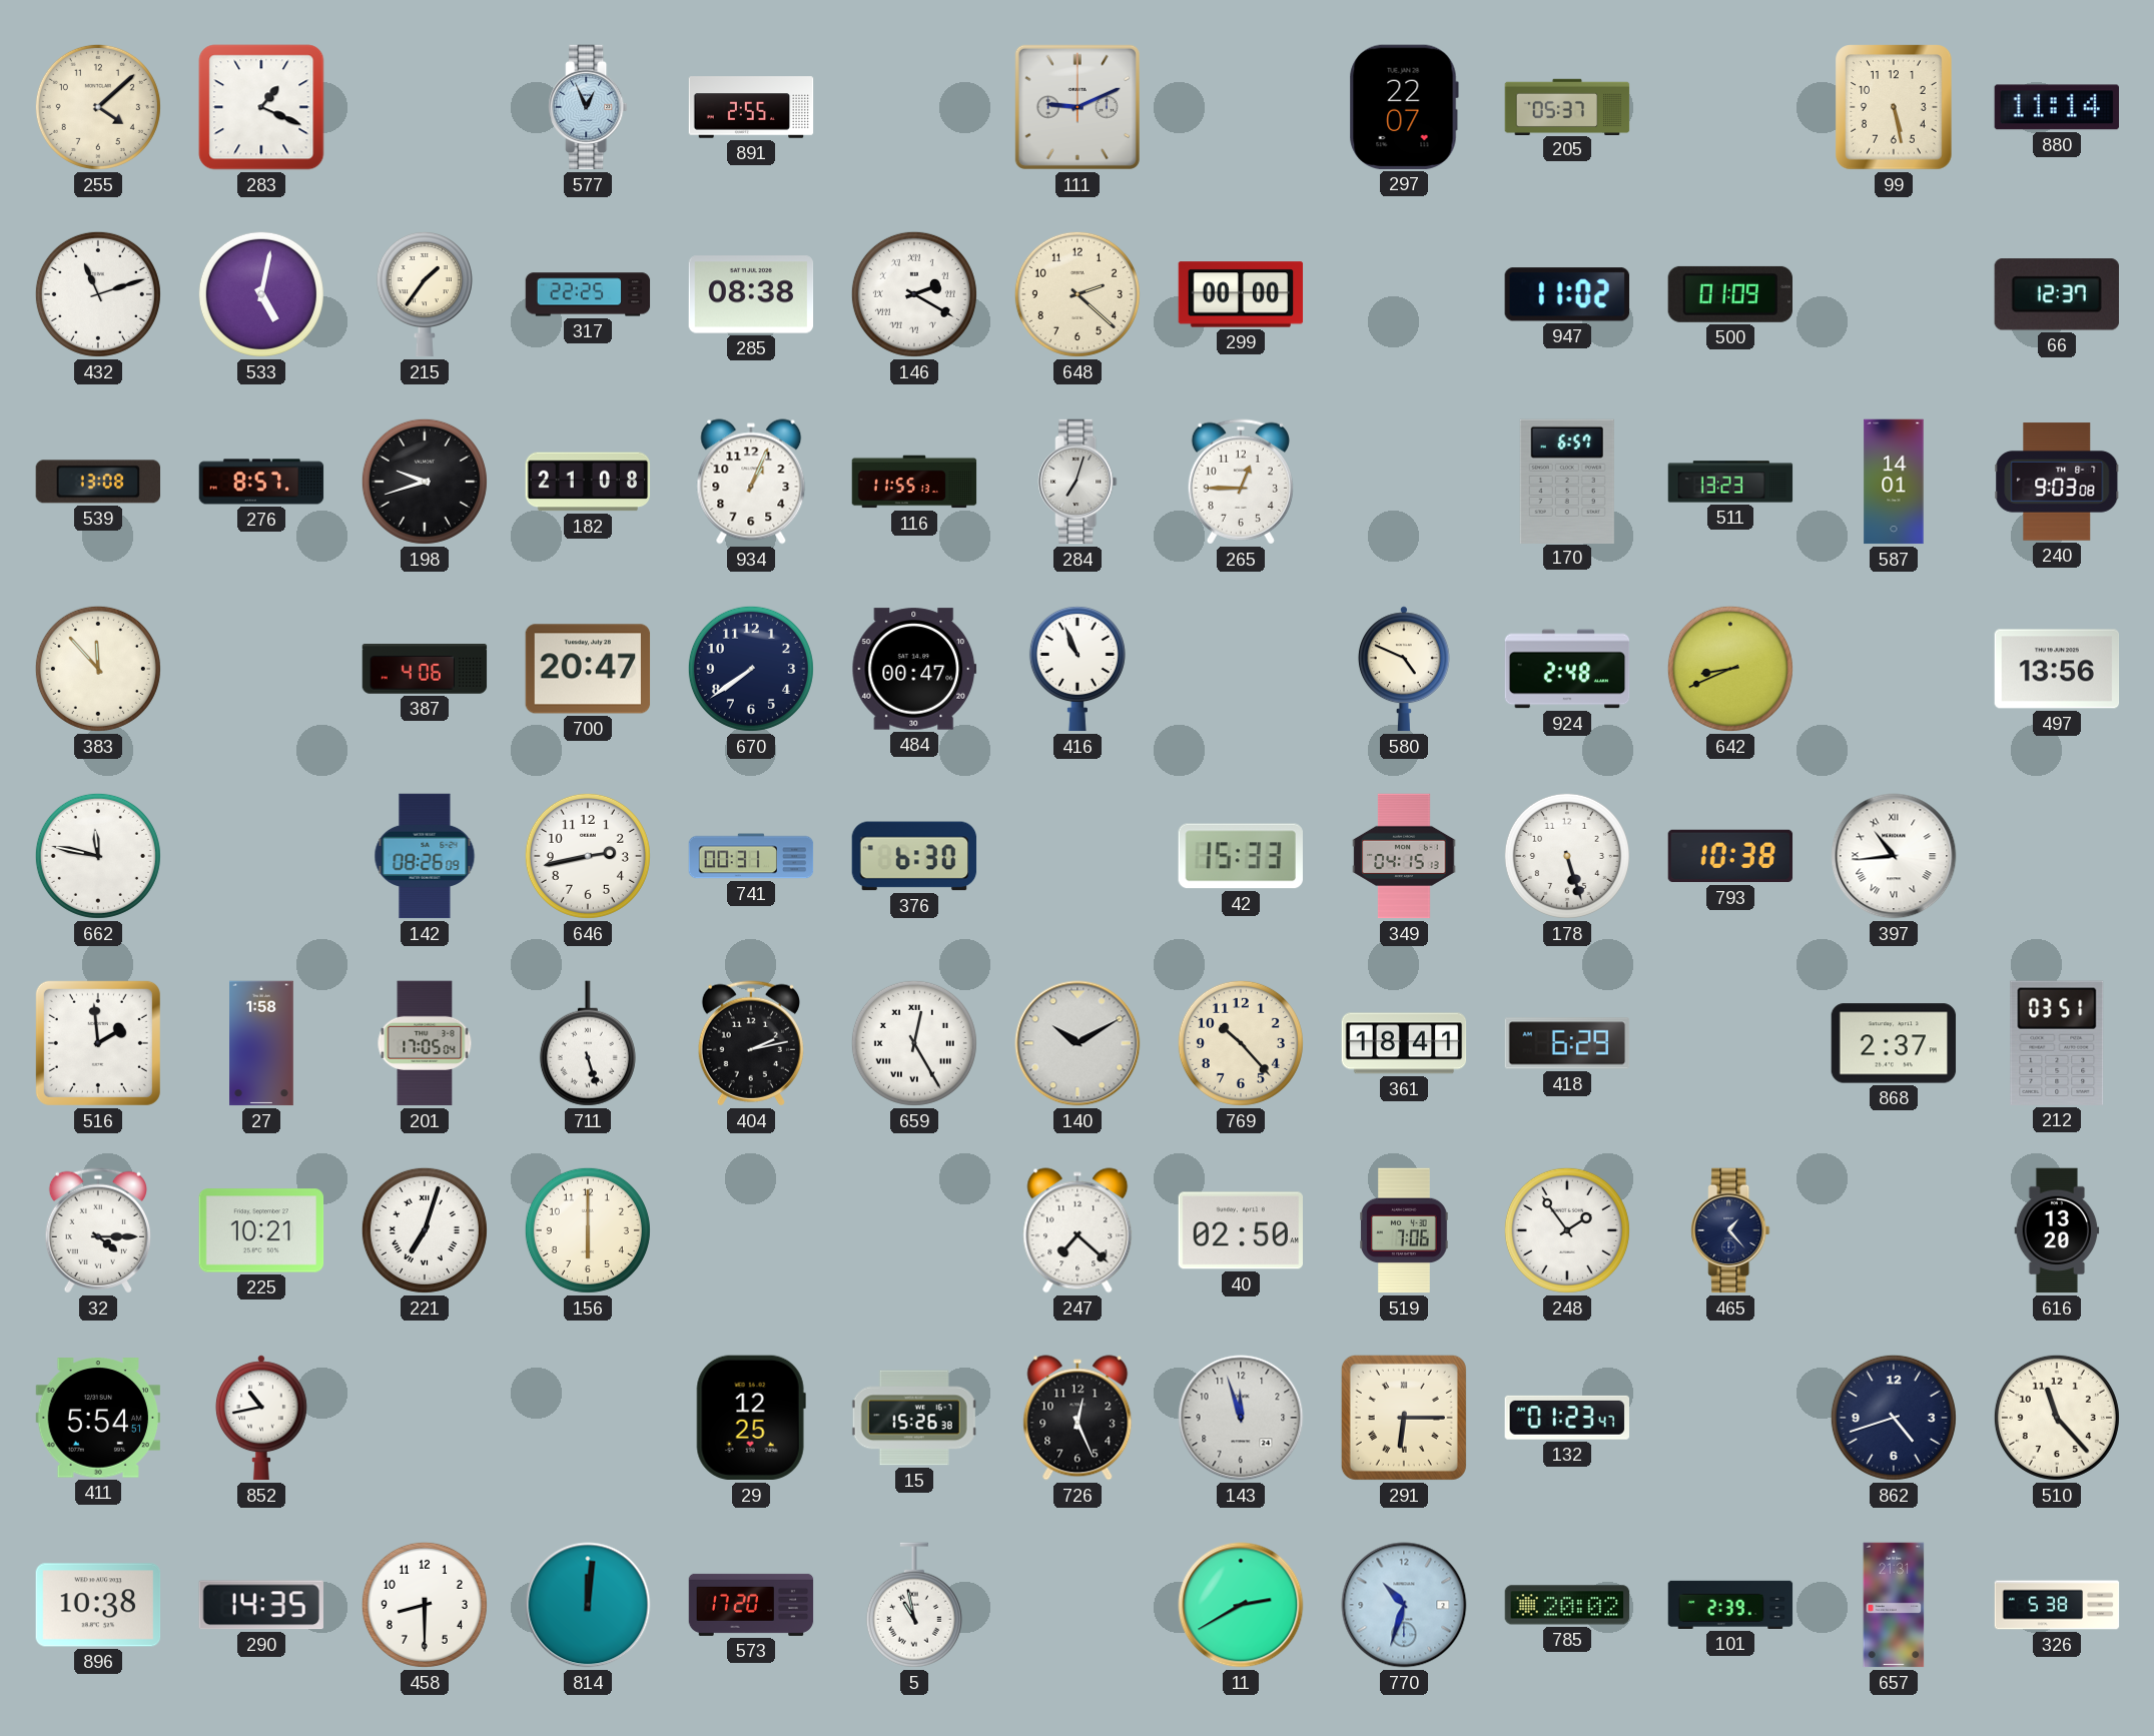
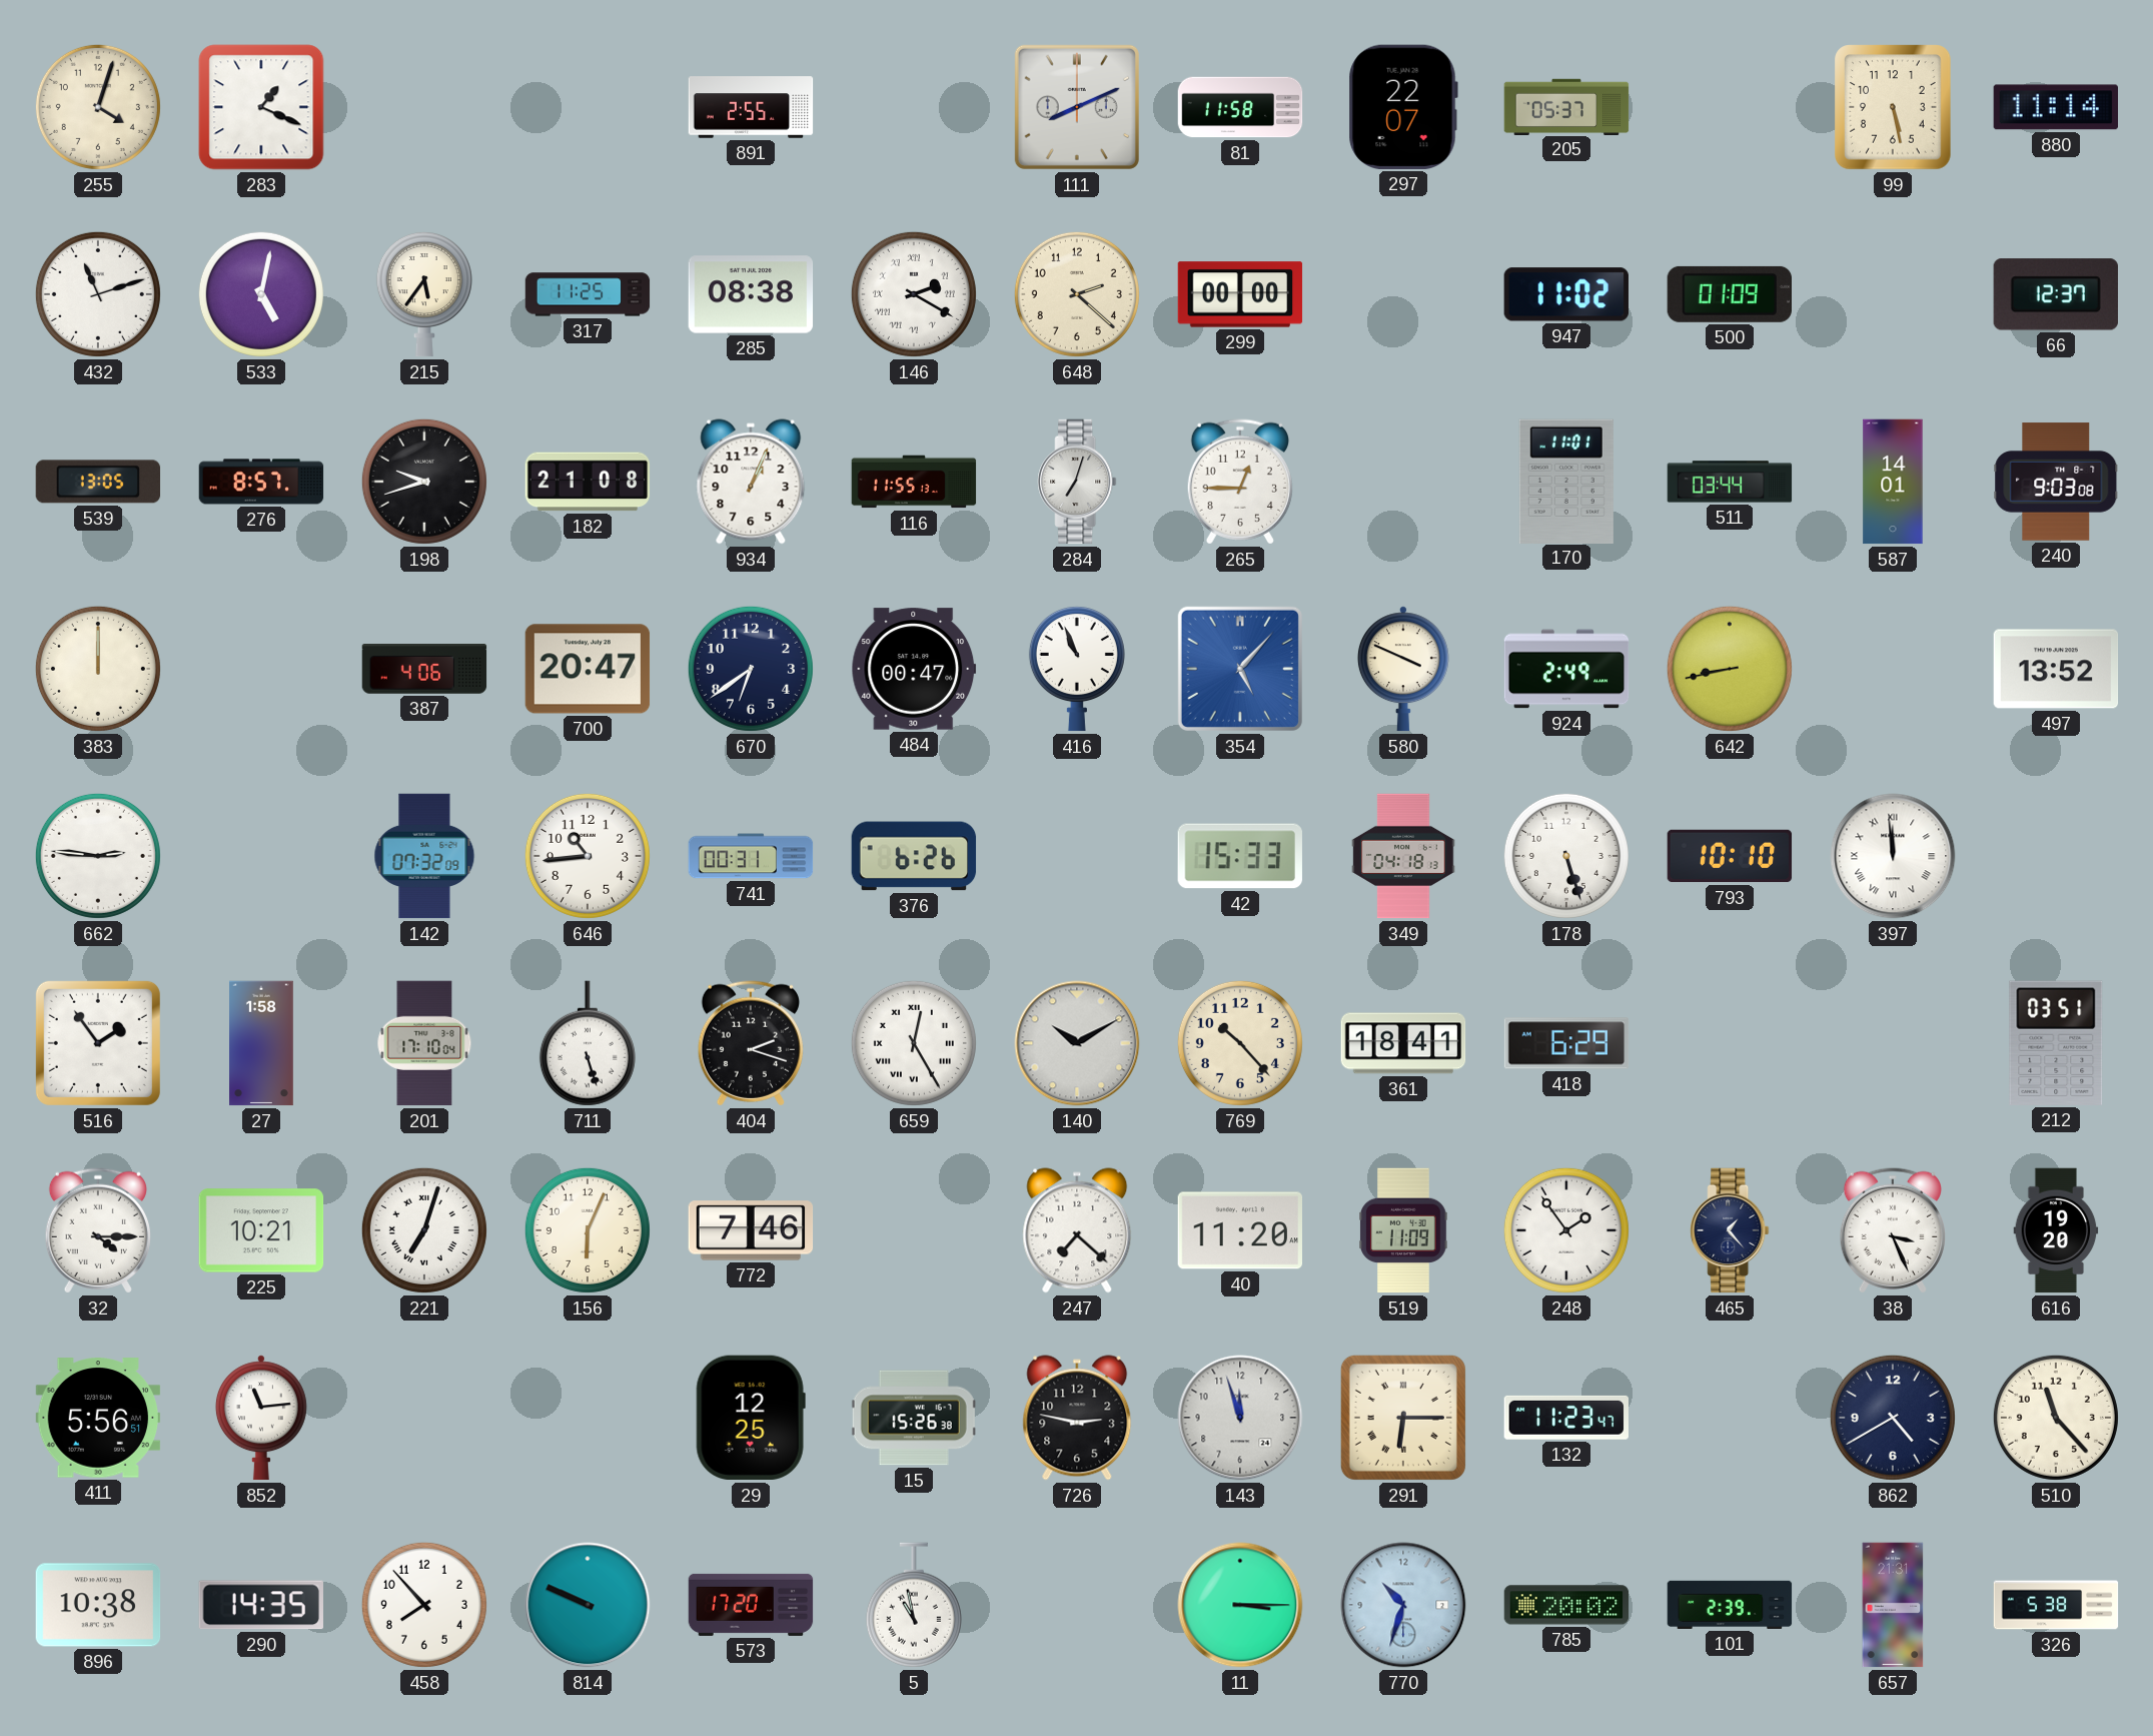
255: 4:08 -> 4:03
577: 12:56 -> none
111: 9:11 -> 8:11
81: none -> 11:58
215: 1:36 -> 5:36
317: 22:25 -> 11:25
539: 13:08 -> 13:05
170: 6:57 -> 11:01
511: 13:23 -> 03:44
383: 11:53 -> 12:00
670: 7:39 -> 6:39
354: none -> 5:07
580: 4:49 -> 3:49
924: 2:48 -> 2:49
642: 8:41 -> 8:43
497: 13:56 -> 13:52
662: 11:47 -> 2:46
142: 08:26 -> 07:32
646: 2:43 -> 10:44
376: 6:30 -> 6:26
349: 04:15 -> 04:18
793: 10:38 -> 10:10
397: 10:44 -> 11:59
516: 1:59 -> 1:54
201: 17:05 -> 17:10
404: 2:13 -> 2:18
868: 2:37 -> none
156: 6:00 -> 6:04
772: none -> 7:46
40: 02:50 -> 11:20
519: 7:06 -> 11:09
38: none -> 3:26
616: 13:20 -> 19:20
411: 5:54 -> 5:56
852: 10:43 -> 11:14
726: 12:26 -> 2:47
132: 01:23 -> 11:23
862: 4:42 -> 4:40
458: 8:30 -> 7:53
814: 12:01 -> 9:49
11: 2:40 -> 3:15
